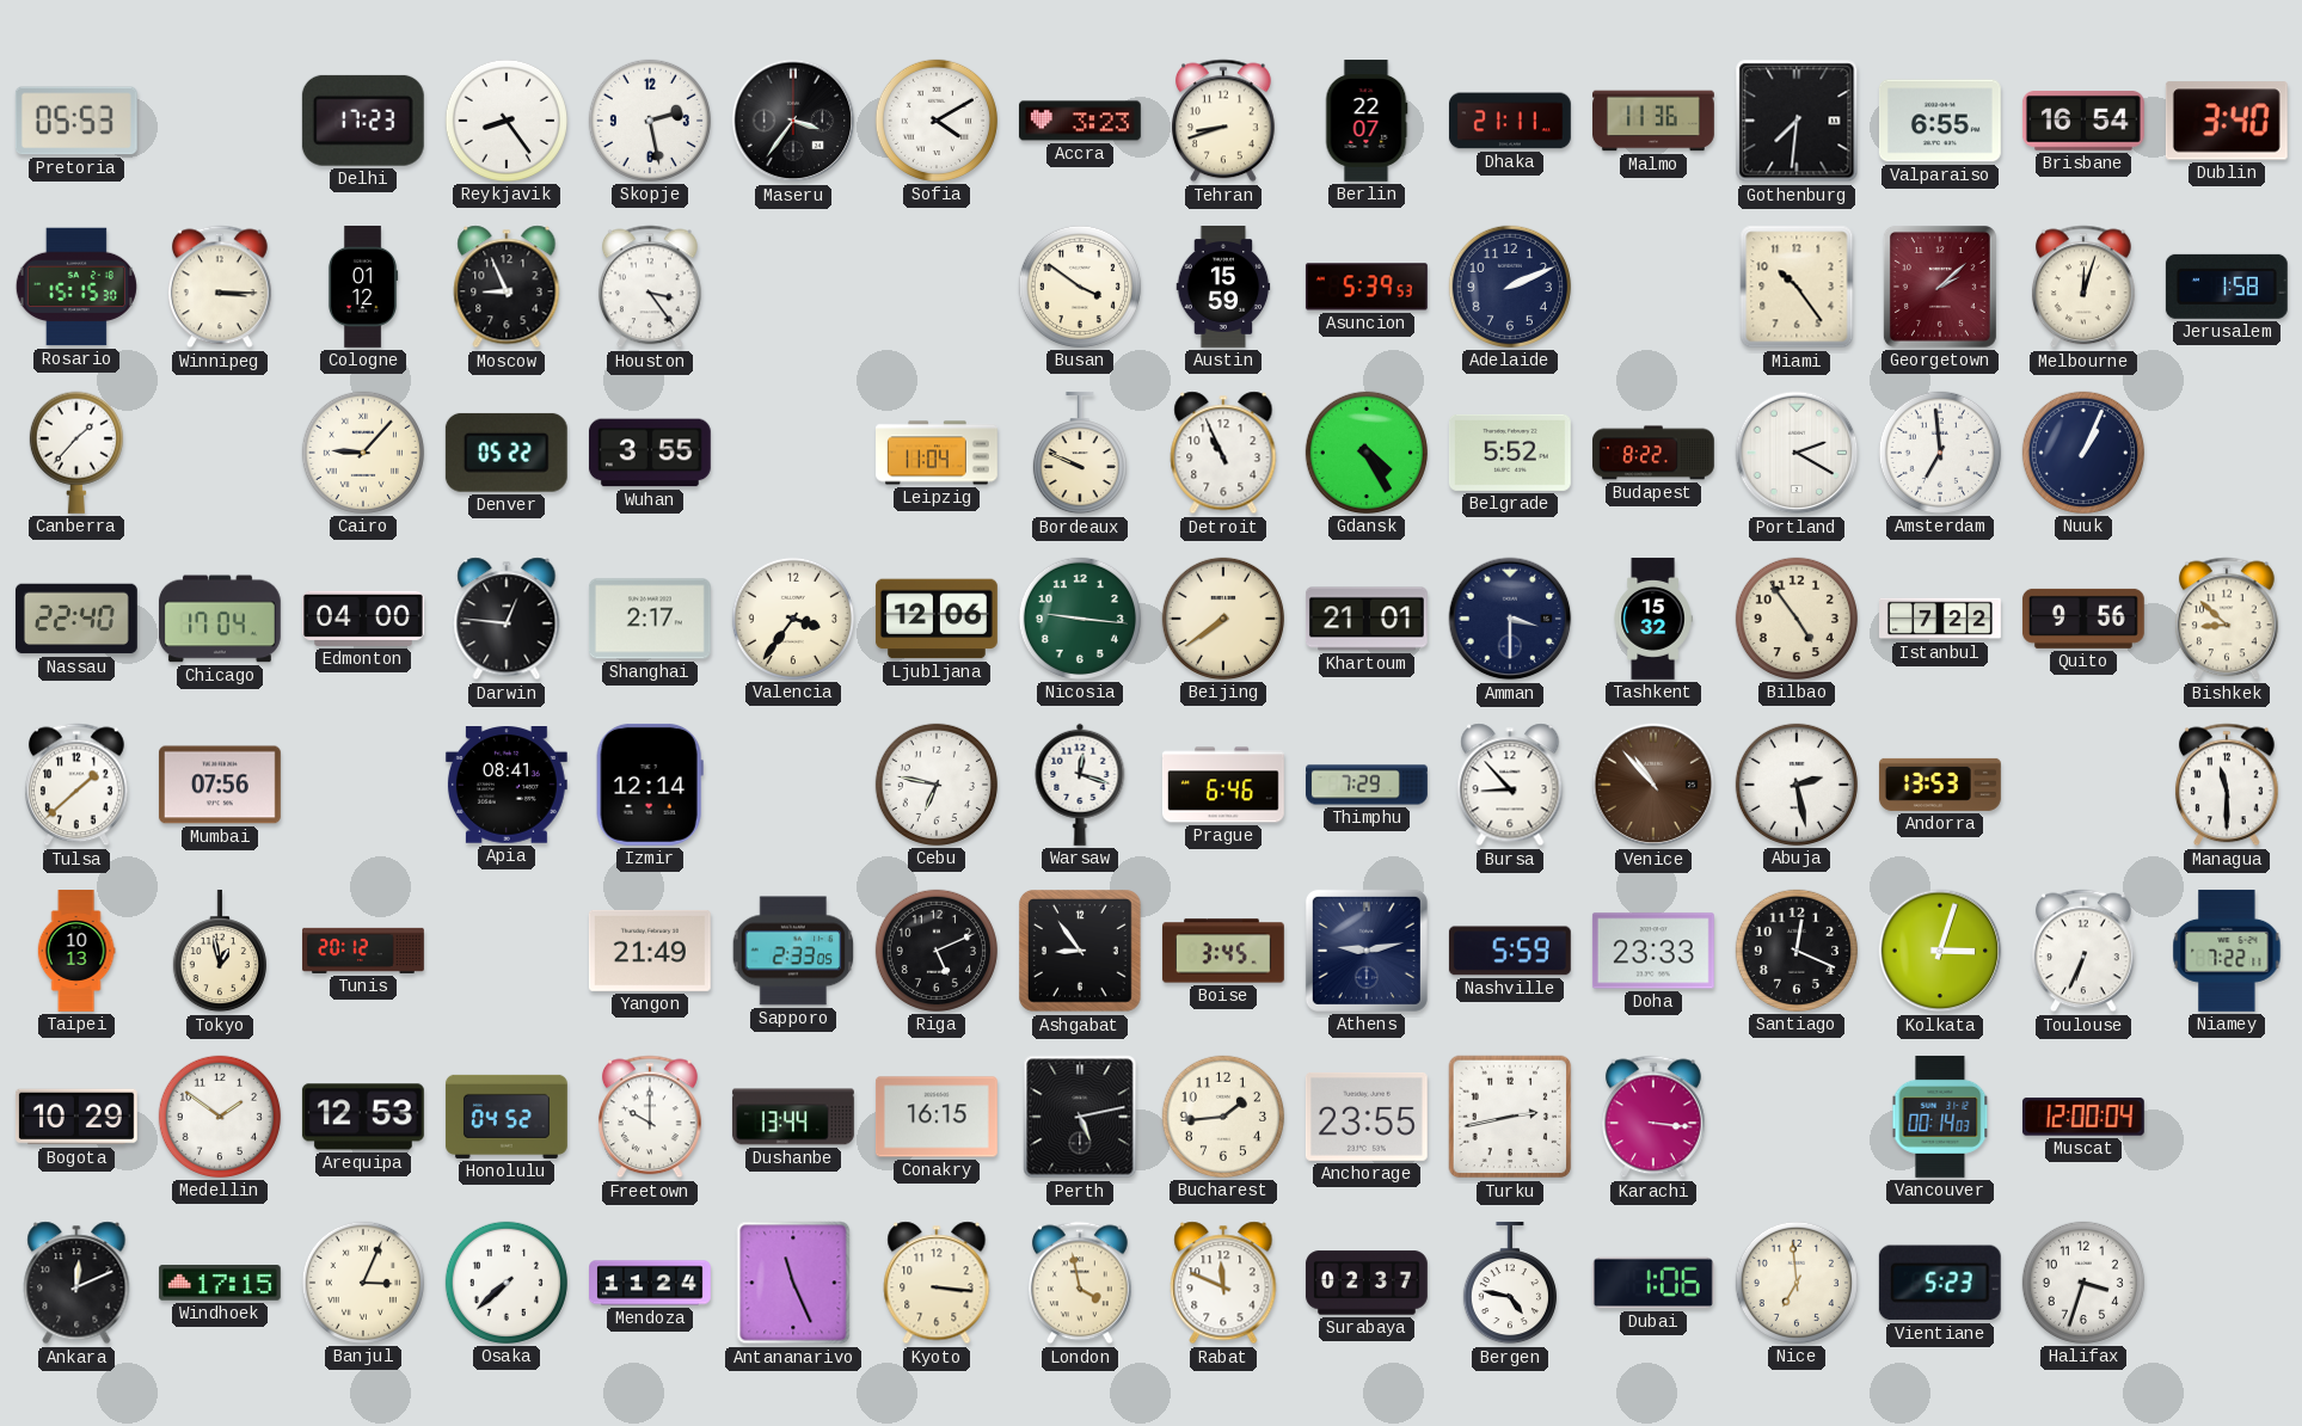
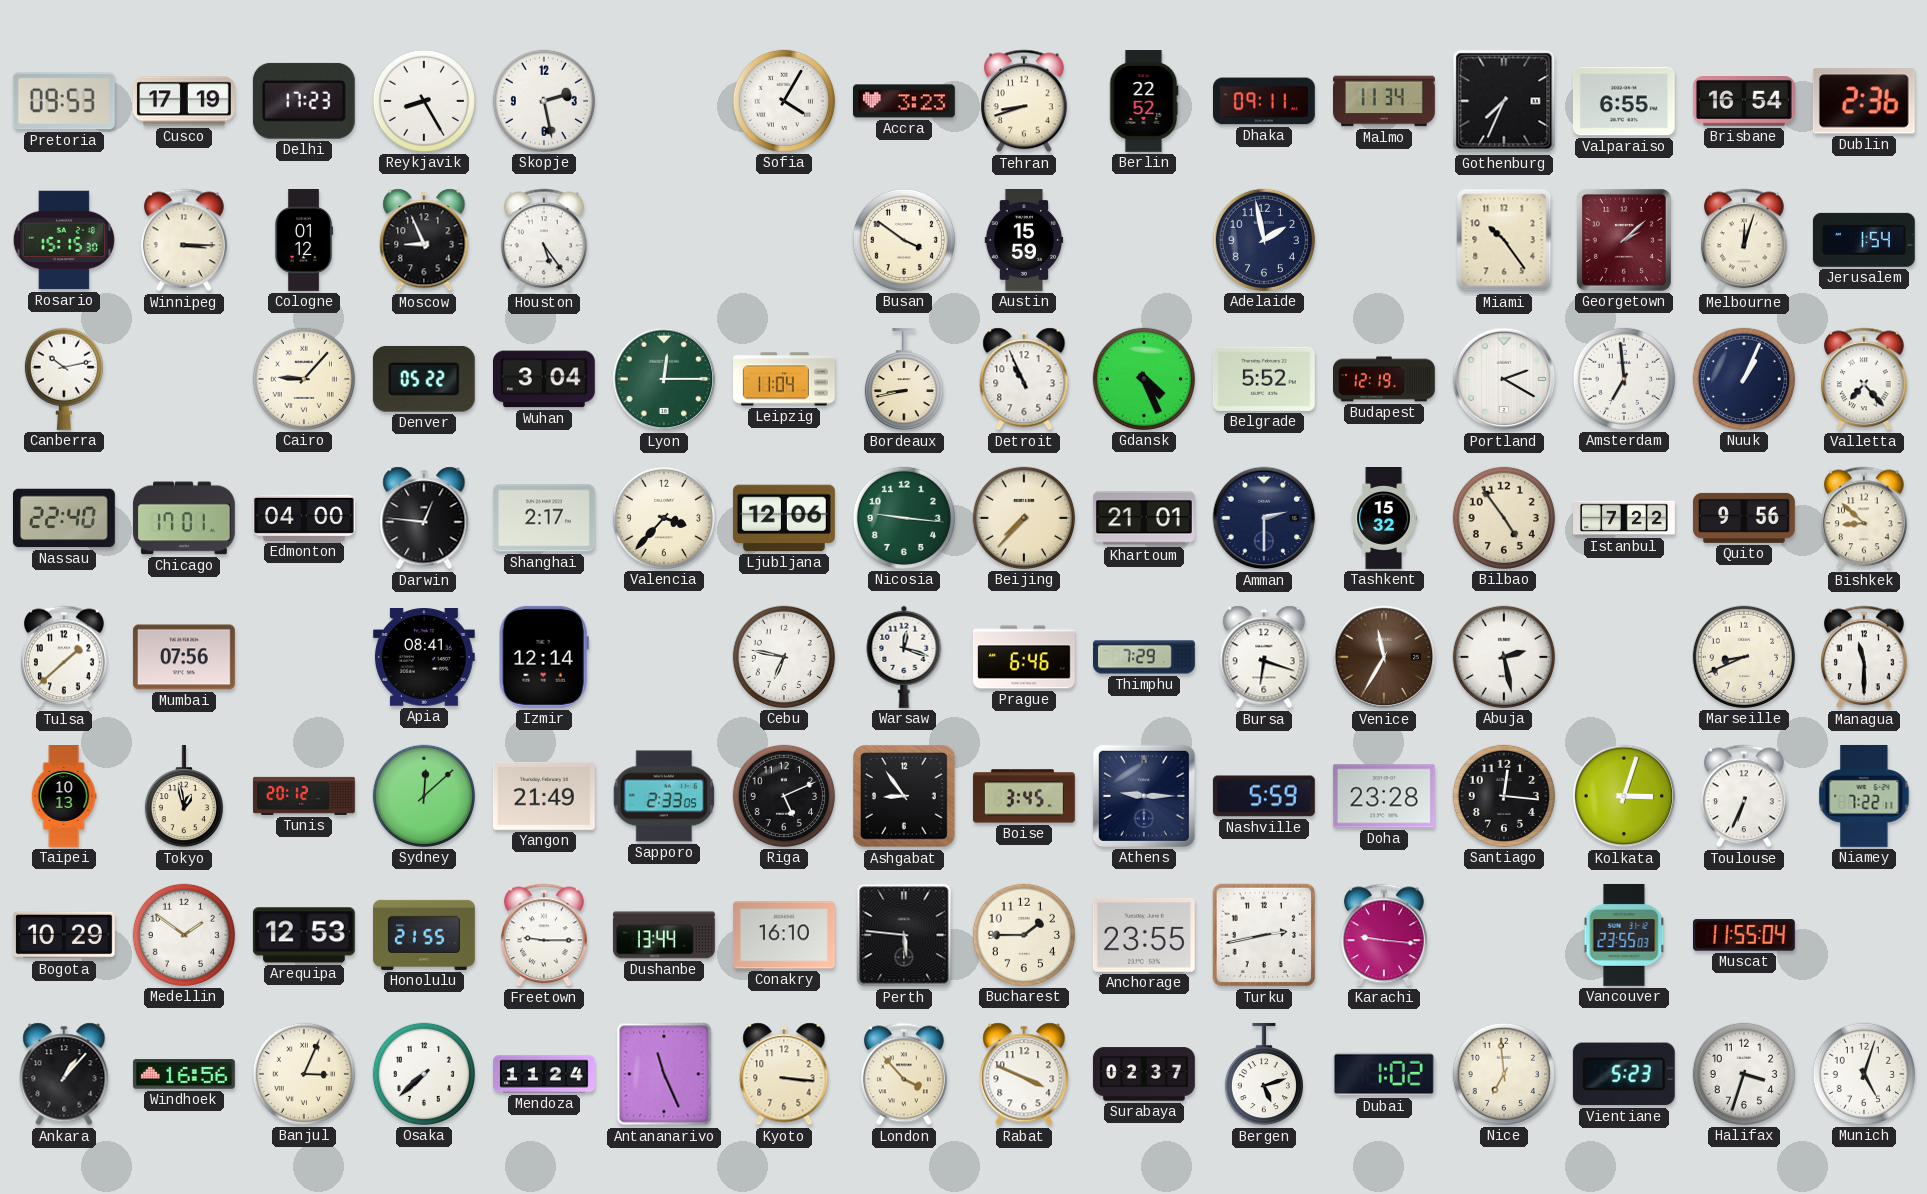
Pretoria: 05:53 -> 09:53
Cusco: none -> 17:19
Reykjavik: 8:24 -> 8:25
Maseru: 3:36 -> none
Sofia: 4:10 -> 4:05
Berlin: 22:07 -> 22:52
Dhaka: 21:11 -> 09:11
Malmo: 11:36 -> 11:34
Gothenburg: 7:31 -> 7:34
Dublin: 3:40 -> 2:36
Houston: 3:24 -> 5:24
Asuncion: 5:39 -> none
Adelaide: 2:11 -> 1:58
Jerusalem: 1:58 -> 1:54
Canberra: 1:37 -> 10:13
Wuhan: 3:55 -> 3:04
Lyon: none -> 12:15
Bordeaux: 9:49 -> 8:43
Gdansk: 4:25 -> 4:26
Budapest: 8:22 -> 12:19
Valletta: none -> 7:23
Chicago: 17:04 -> 17:01
Valencia: 3:36 -> 3:37
Beijing: 7:39 -> 7:37
Amman: 3:30 -> 2:30
Bursa: 8:53 -> 6:18
Venice: 10:53 -> 11:35
Andorra: 13:53 -> none
Marseille: none -> 8:41
Sydney: none -> 12:08
Athens: 9:13 -> 9:15
Doha: 23:33 -> 23:28
Santiago: 12:19 -> 12:16
Honolulu: 04:52 -> 21:55
Freetown: 10:00 -> 9:15
Conakry: 16:15 -> 16:10
Perth: 5:13 -> 5:46
Bucharest: 1:44 -> 1:45
Karachi: 3:16 -> 9:16
Vancouver: 00:14 -> 23:55
Muscat: 12:00 -> 11:55
Ankara: 12:11 -> 1:07
Windhoek: 17:15 -> 16:56
London: 3:58 -> 3:53
Rabat: 11:49 -> 3:49
Bergen: 4:47 -> 5:12
Dubai: 1:06 -> 1:02
Munich: none -> 5:03
